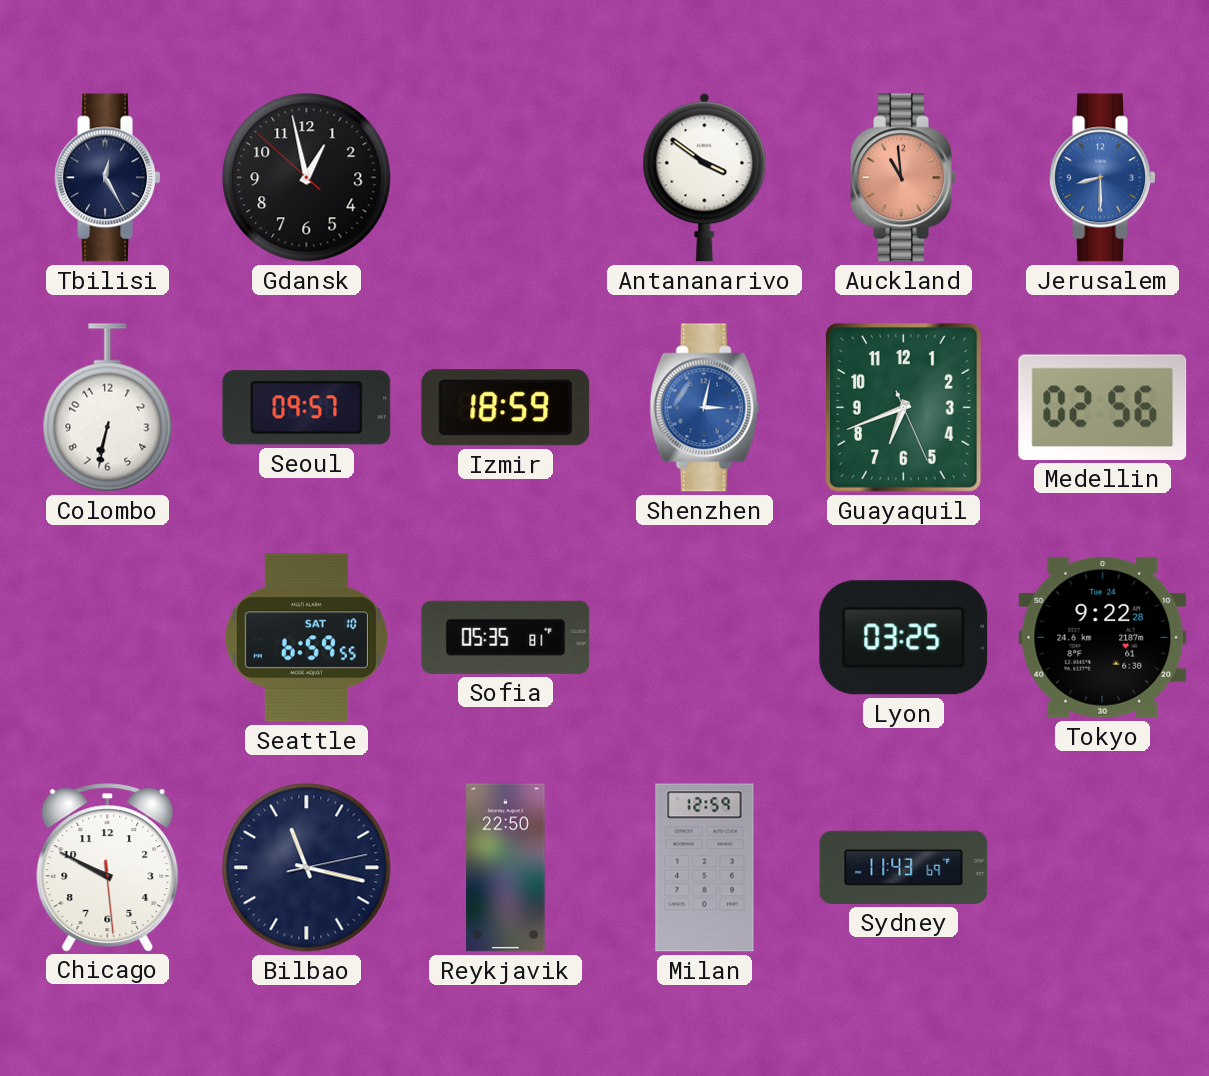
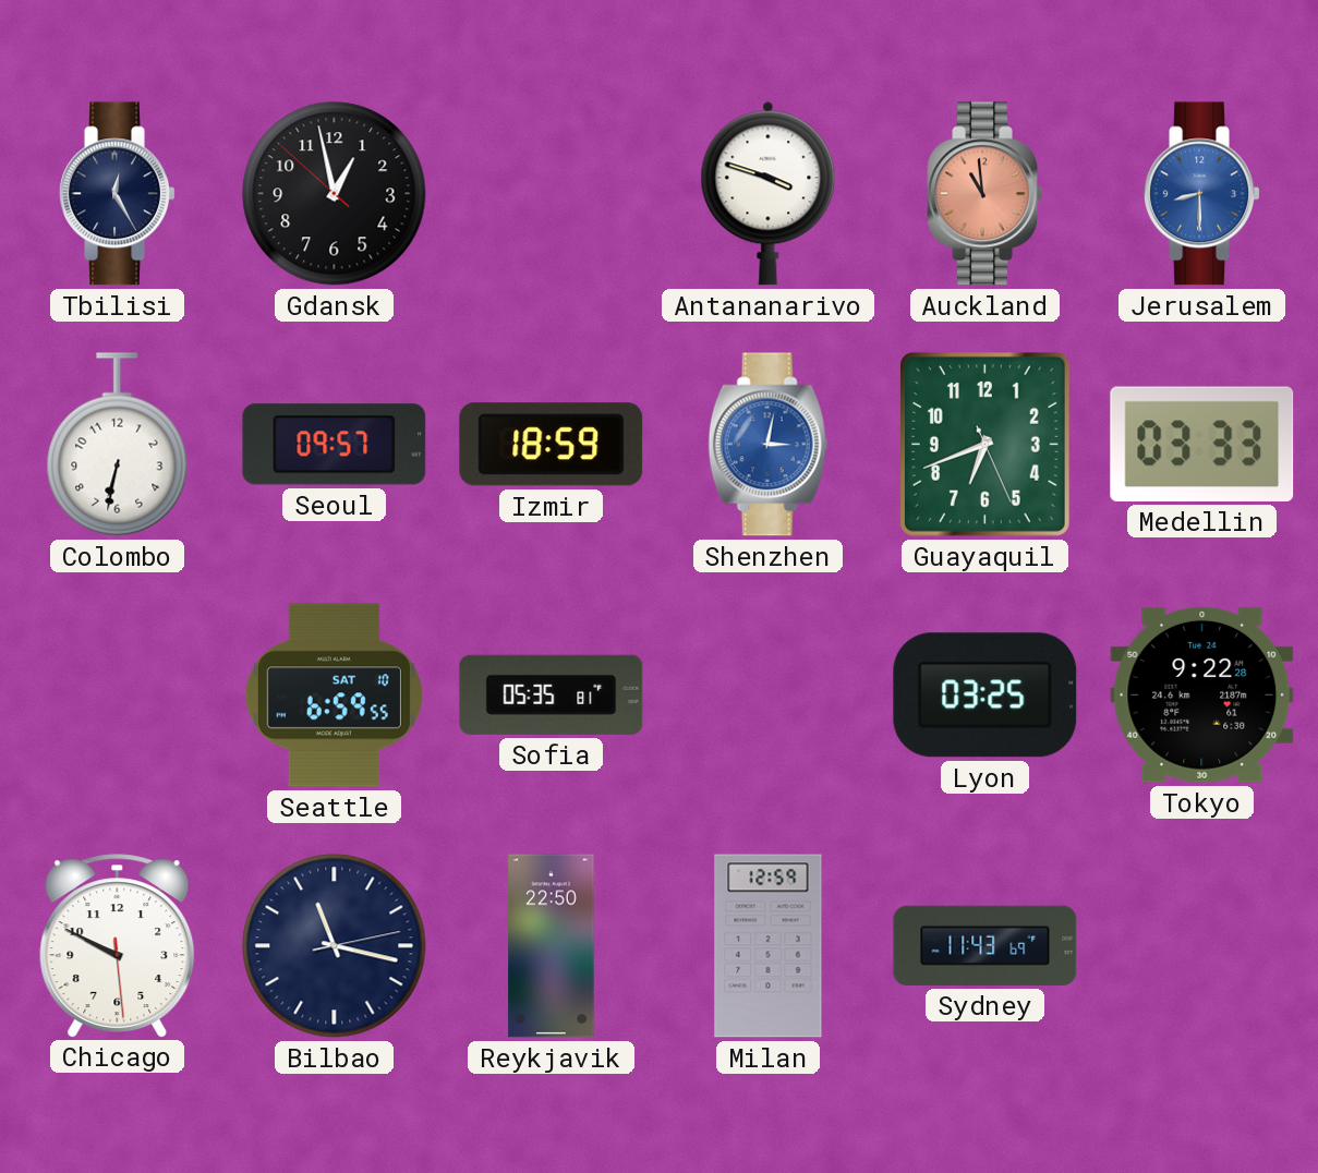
Antananarivo: 3:51 -> 3:48
Medellin: 02:56 -> 03:33
